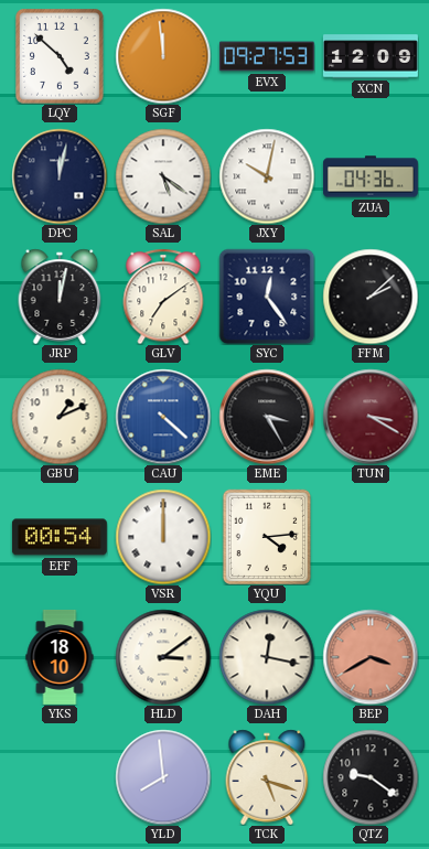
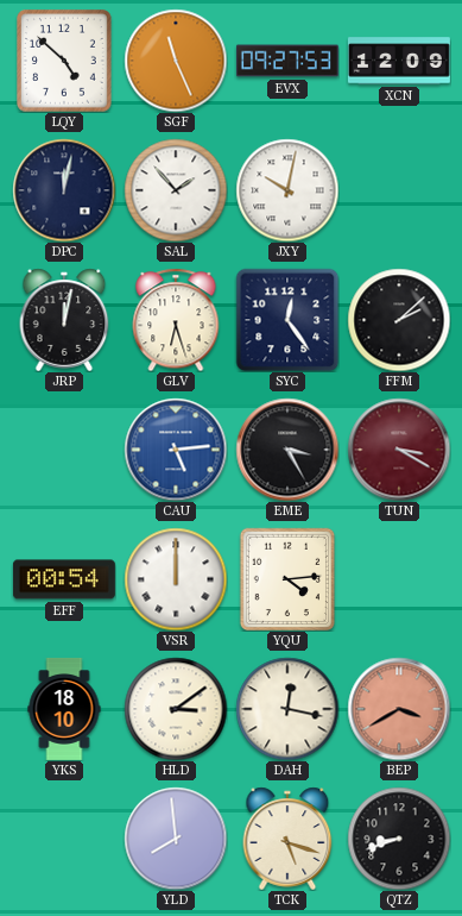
SGF: 11:59 -> 11:26
SAL: 5:21 -> 1:53
ZUA: 04:36 -> none
GLV: 7:09 -> 6:27
GBU: 1:11 -> none
CAU: 4:22 -> 5:14
QTZ: 9:21 -> 8:42
